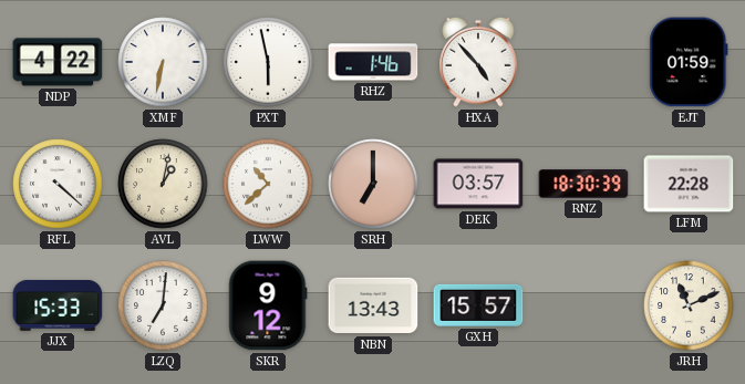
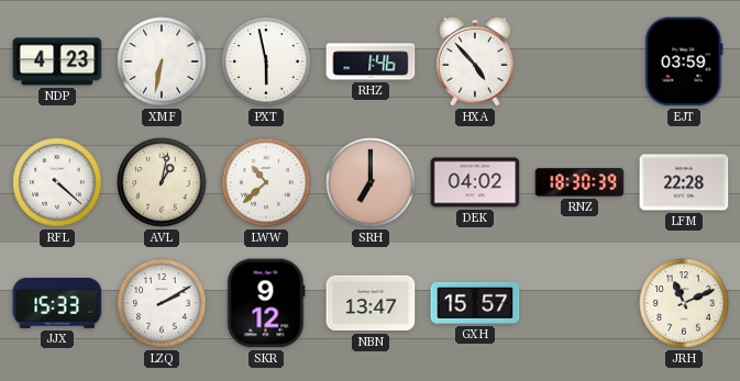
NDP: 4:22 -> 4:23
EJT: 01:59 -> 03:59
DEK: 03:57 -> 04:02
LZQ: 7:01 -> 2:10
NBN: 13:43 -> 13:47
